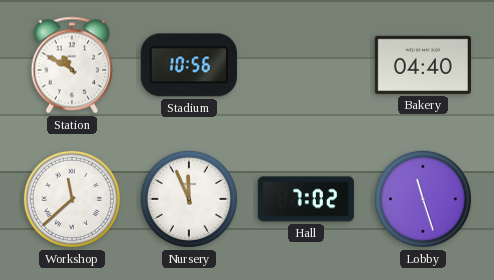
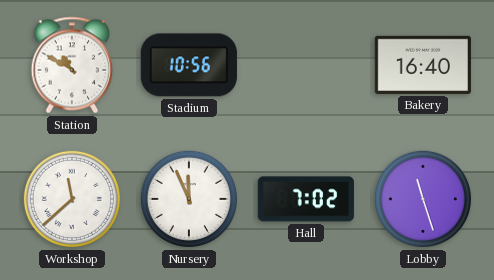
Bakery: 04:40 -> 16:40
